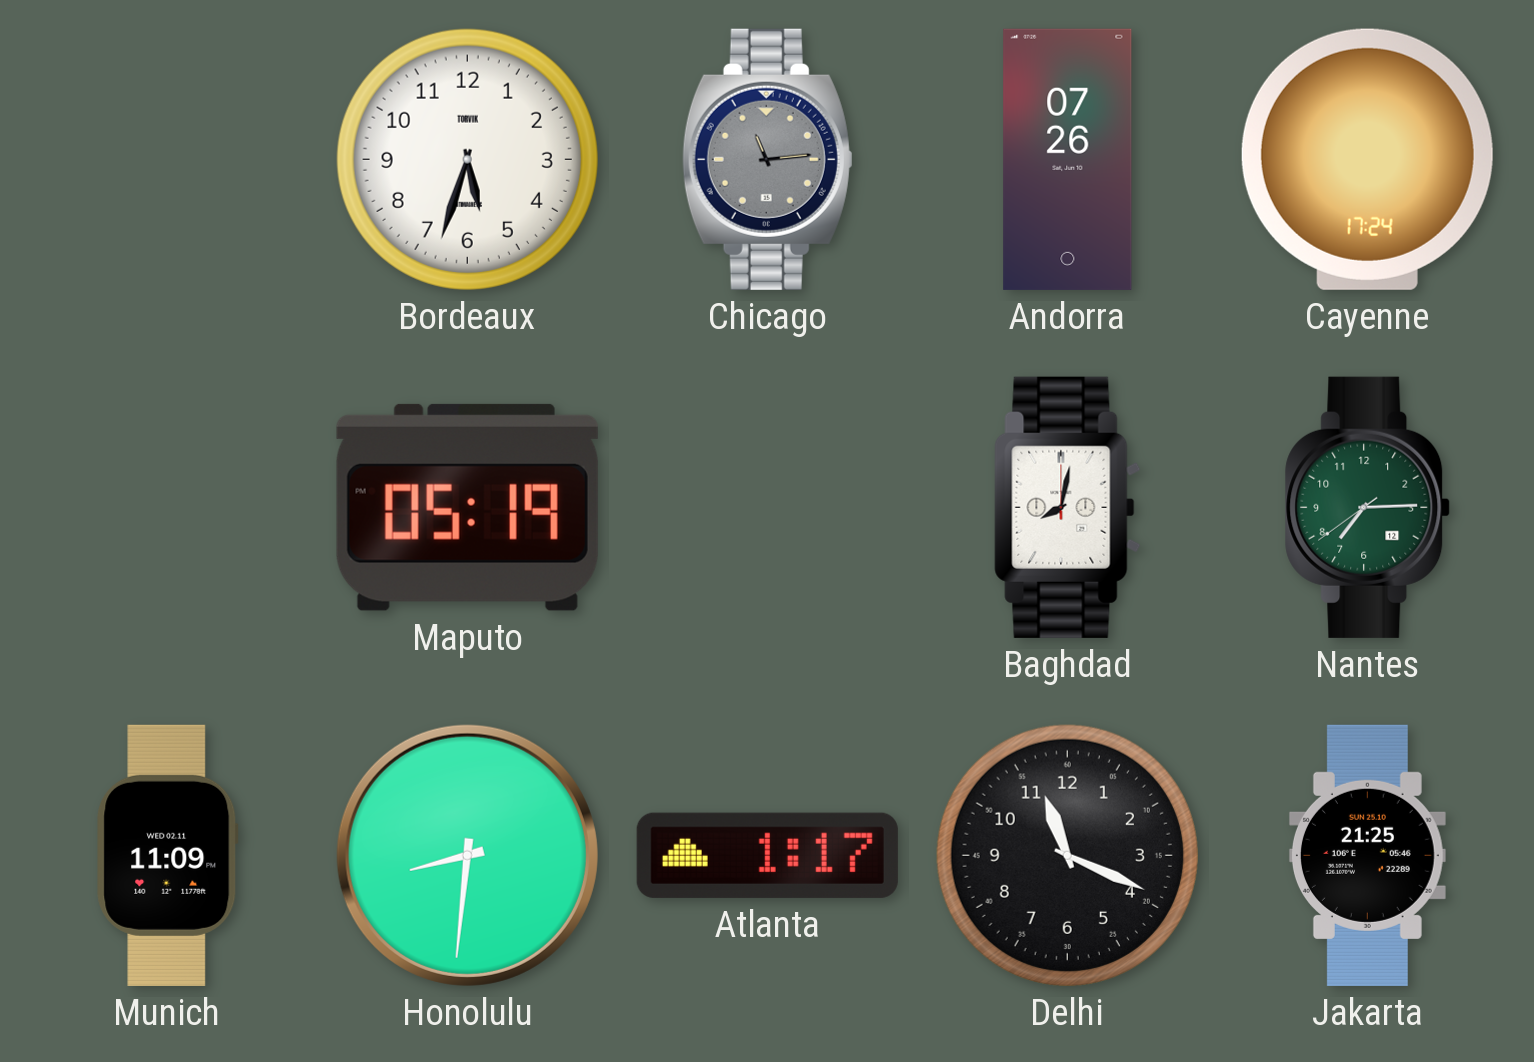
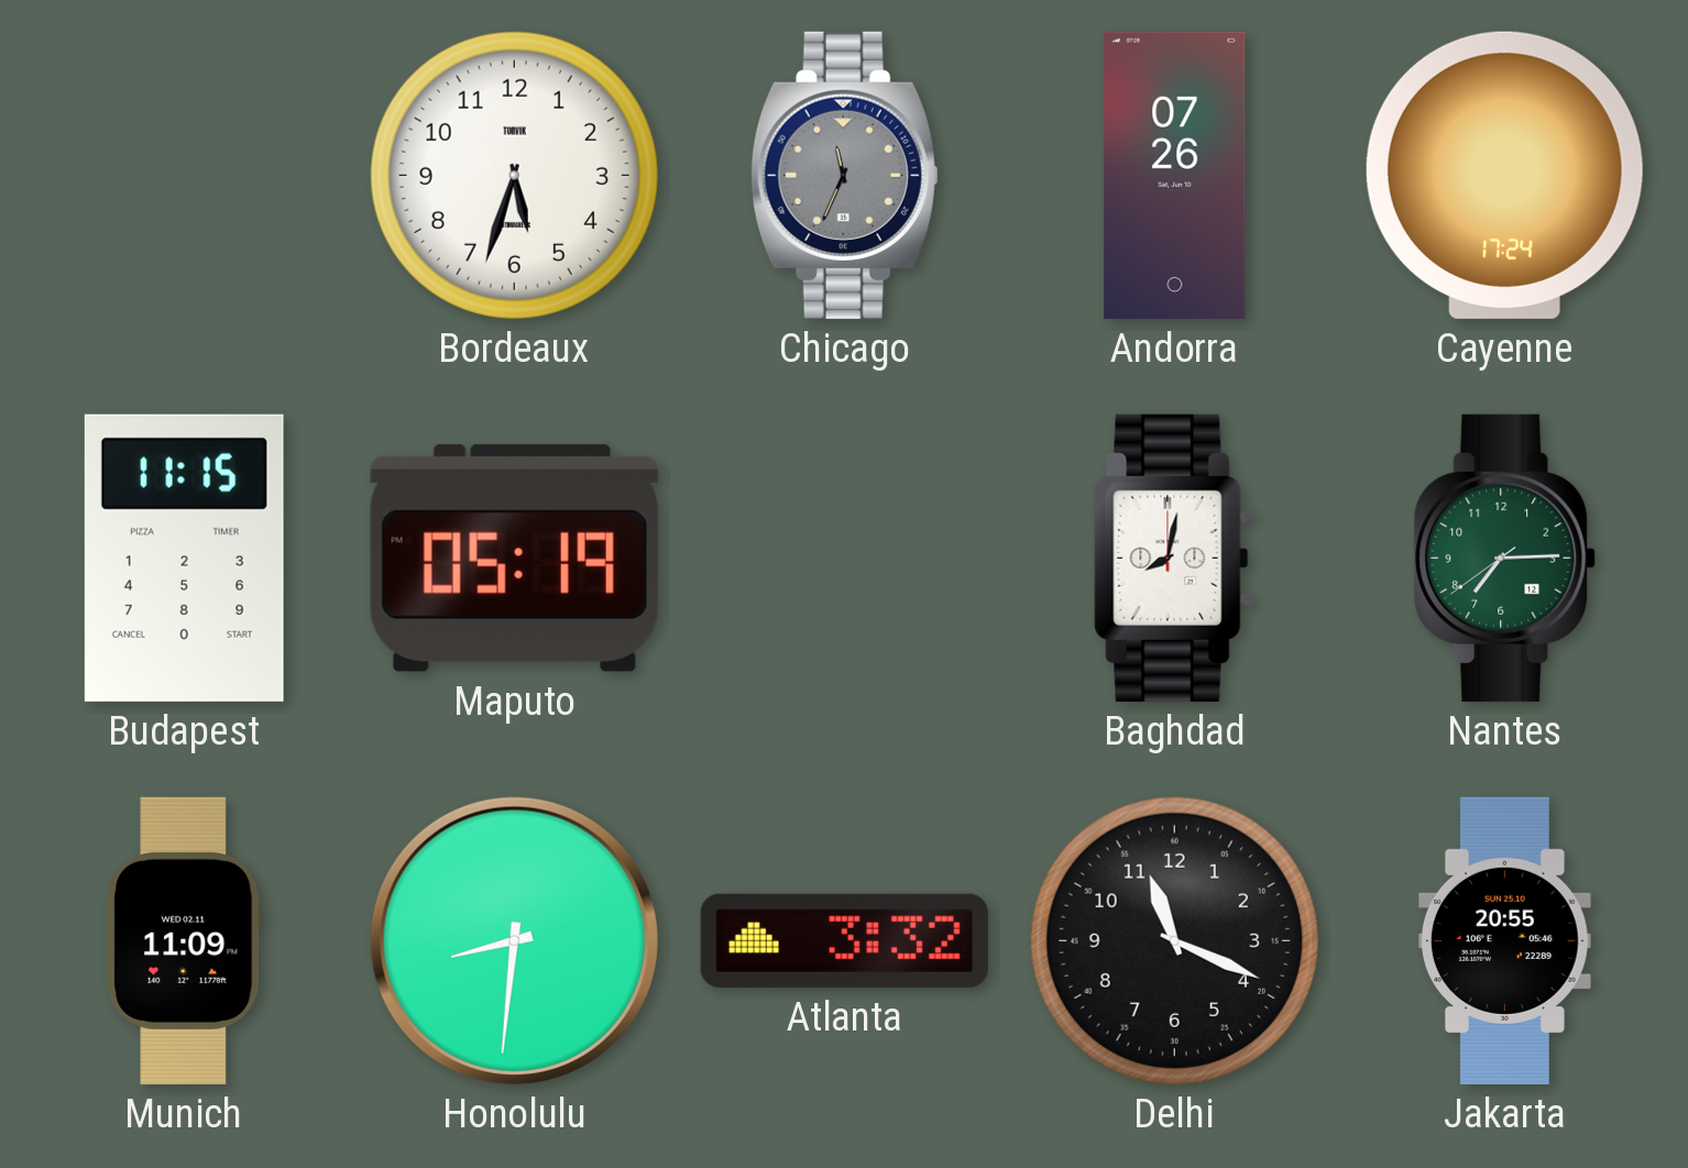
Chicago: 11:14 -> 11:34
Budapest: none -> 11:15
Atlanta: 1:17 -> 3:32
Jakarta: 21:25 -> 20:55
